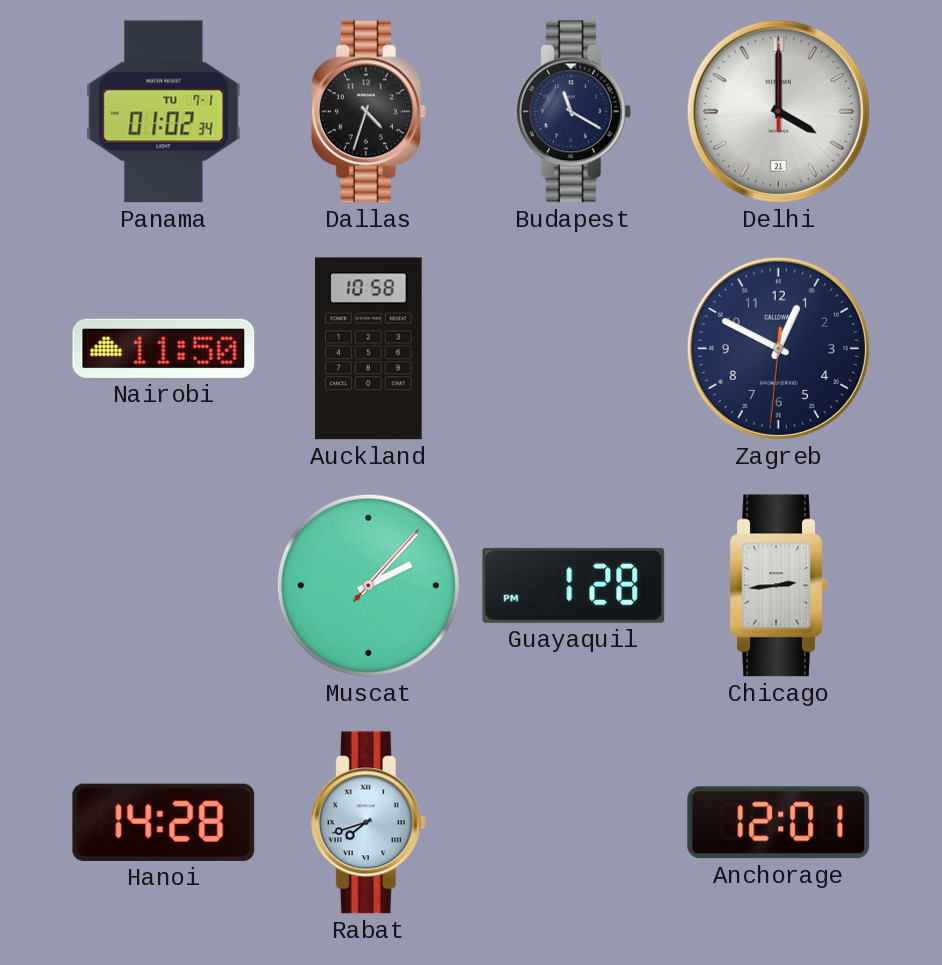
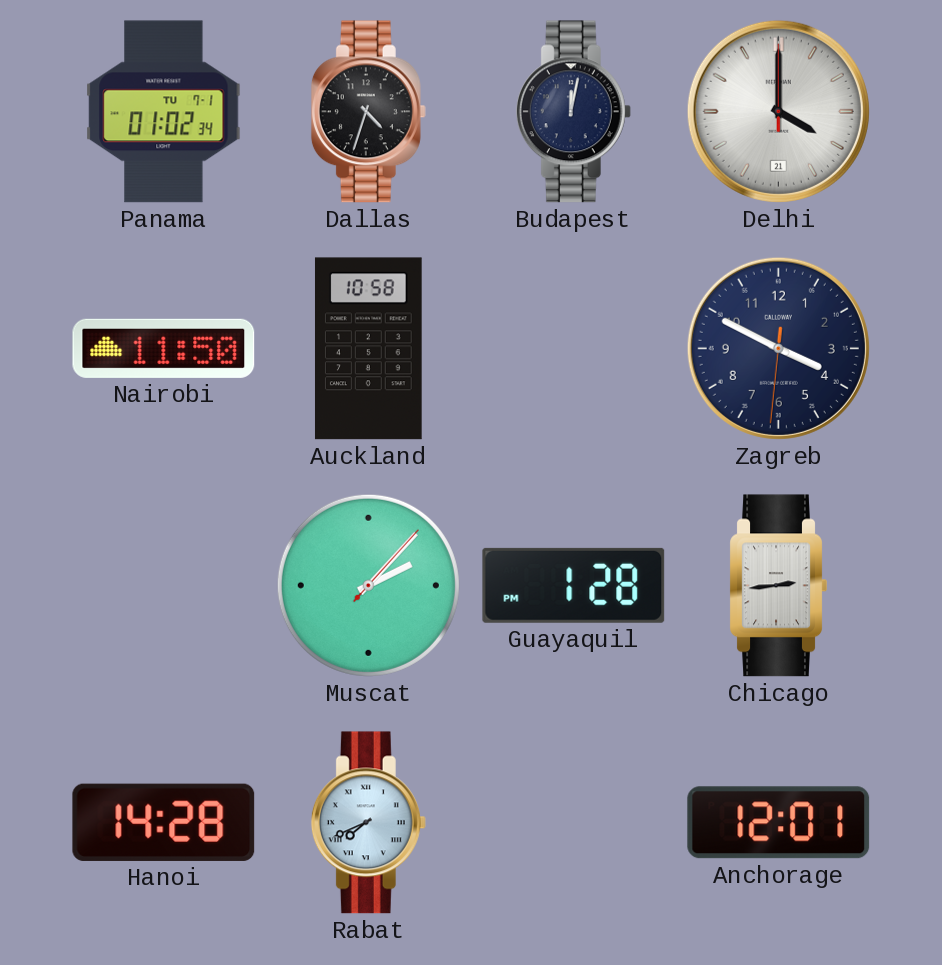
Budapest: 11:20 -> 12:02
Zagreb: 12:49 -> 3:49
Rabat: 7:42 -> 7:41
